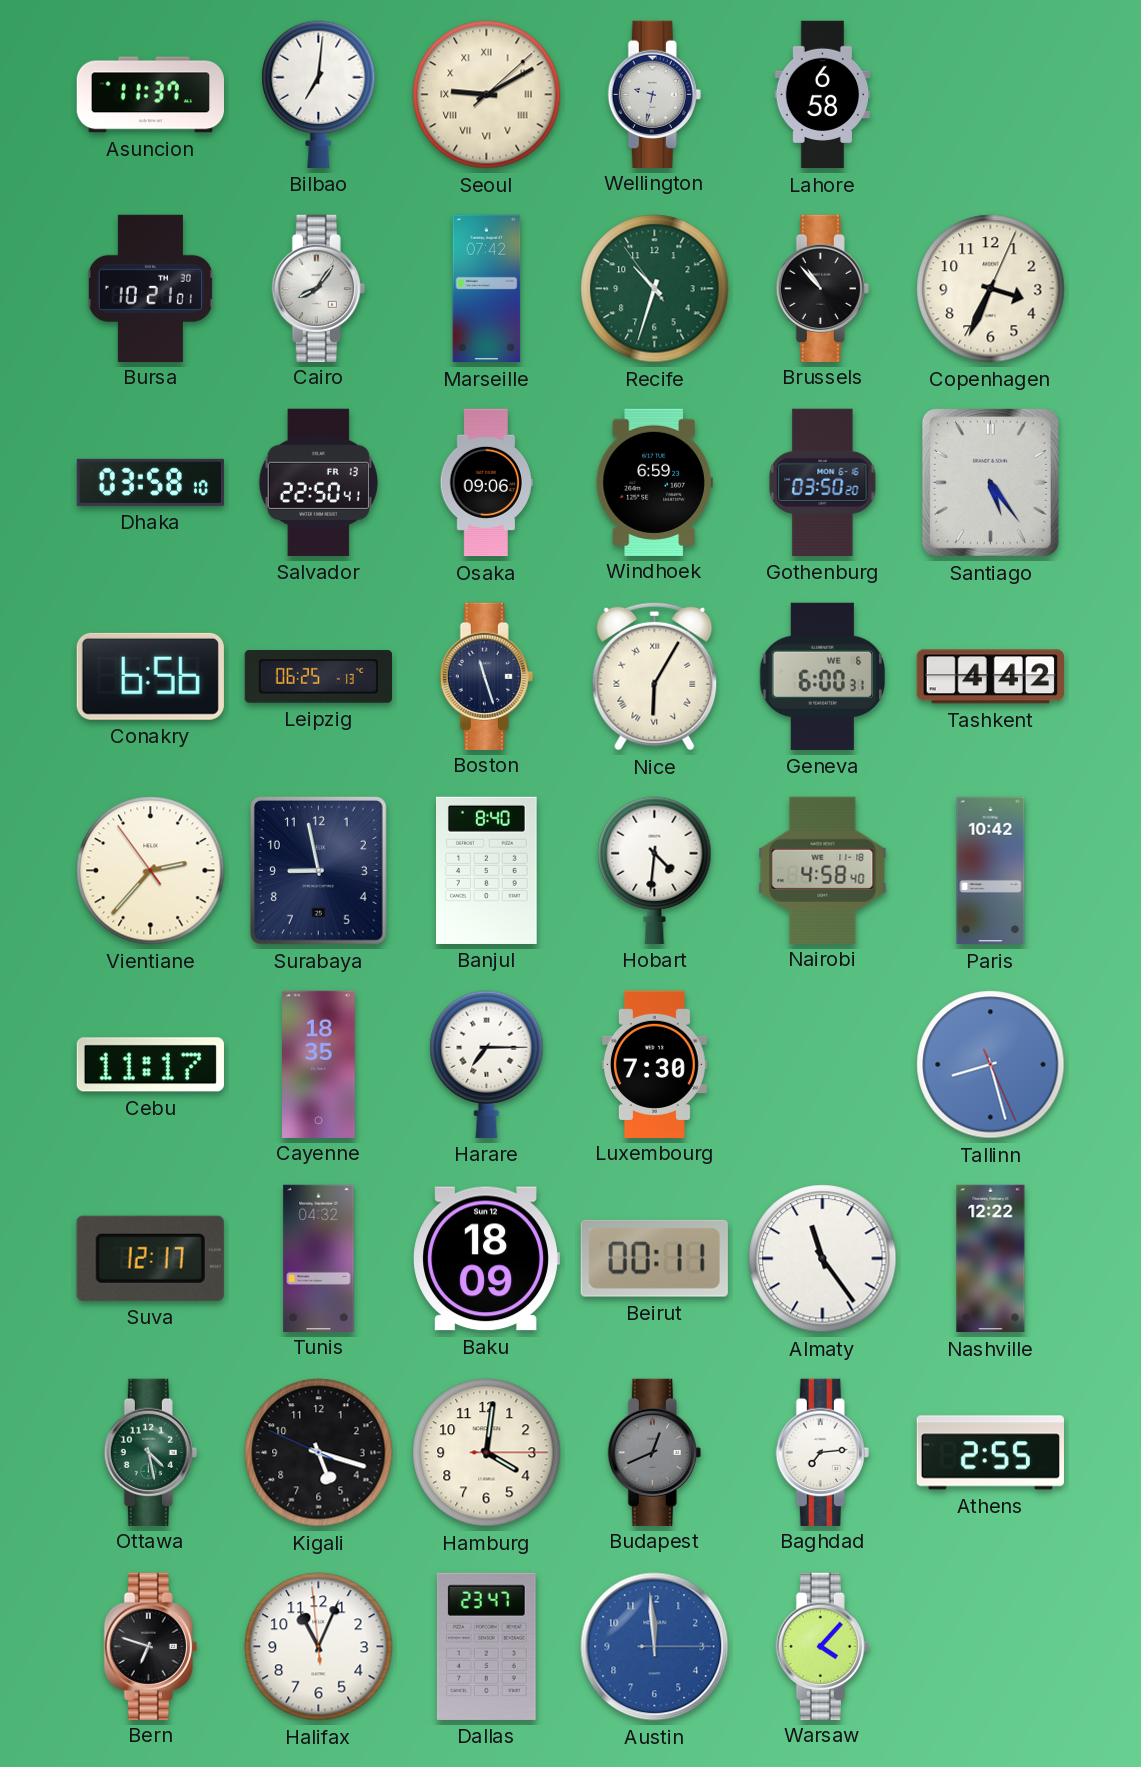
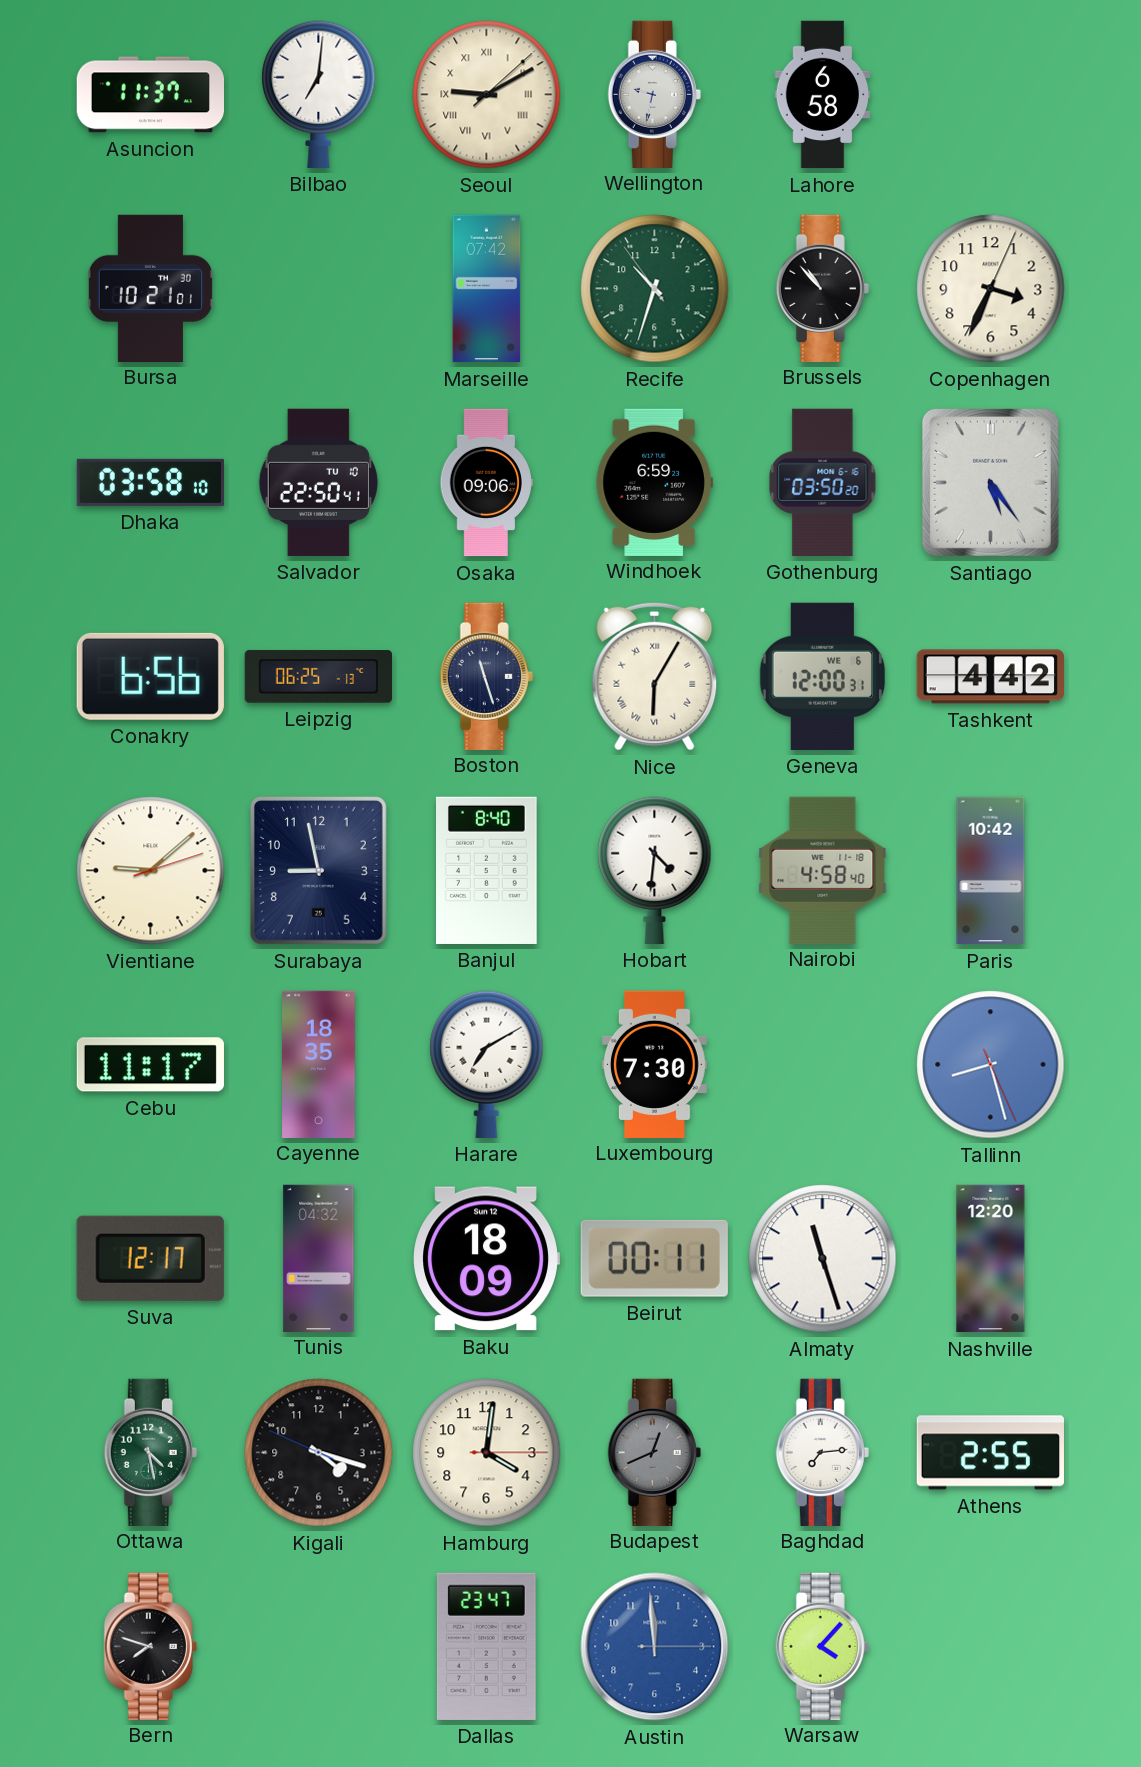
Cairo: 8:06 -> none
Salvador date: FR 13 -> TU 10
Geneva: 6:00 -> 12:00
Vientiane: 2:36 -> 9:08
Harare: 7:15 -> 7:10
Almaty: 11:24 -> 11:27
Nashville: 12:22 -> 12:20
Kigali: 5:17 -> 4:17
Bern: 6:48 -> 7:48
Halifax: 11:03 -> none
